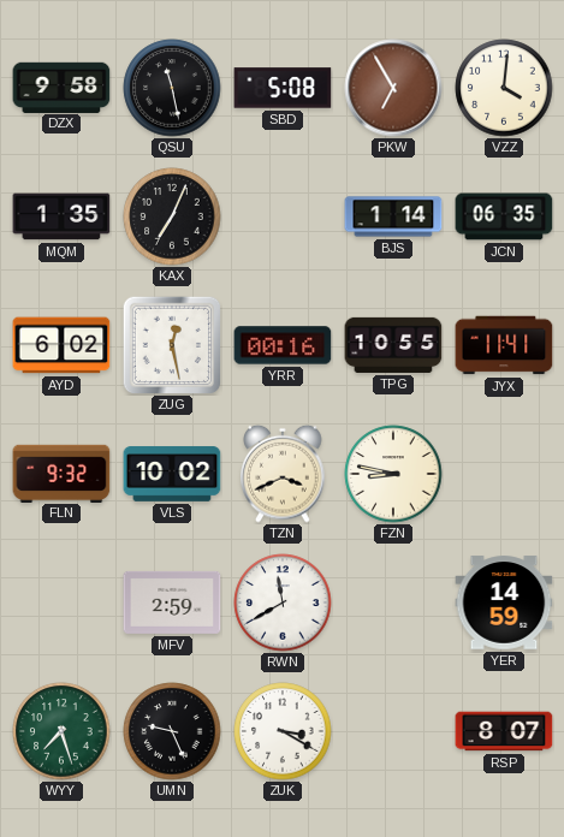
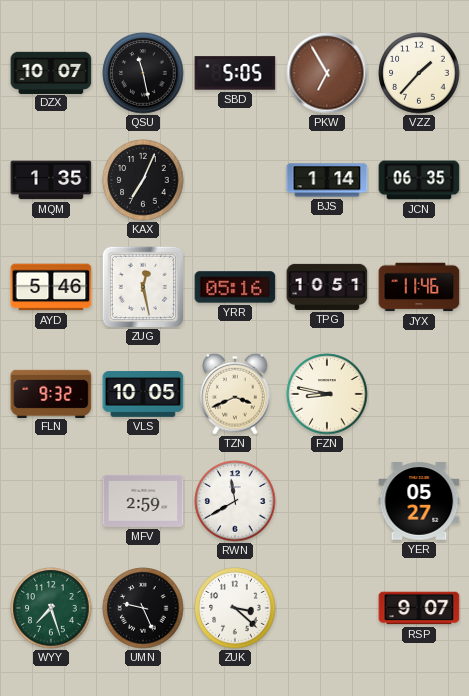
DZX: 9:58 -> 10:07
SBD: 5:08 -> 5:05
VZZ: 4:01 -> 1:37
AYD: 6:02 -> 5:46
YRR: 00:16 -> 05:16
TPG: 10:55 -> 10:51
JYX: 11:41 -> 11:46
VLS: 10:02 -> 10:05
YER: 14:59 -> 05:27
ZUK: 3:20 -> 3:22
RSP: 8:07 -> 9:07
